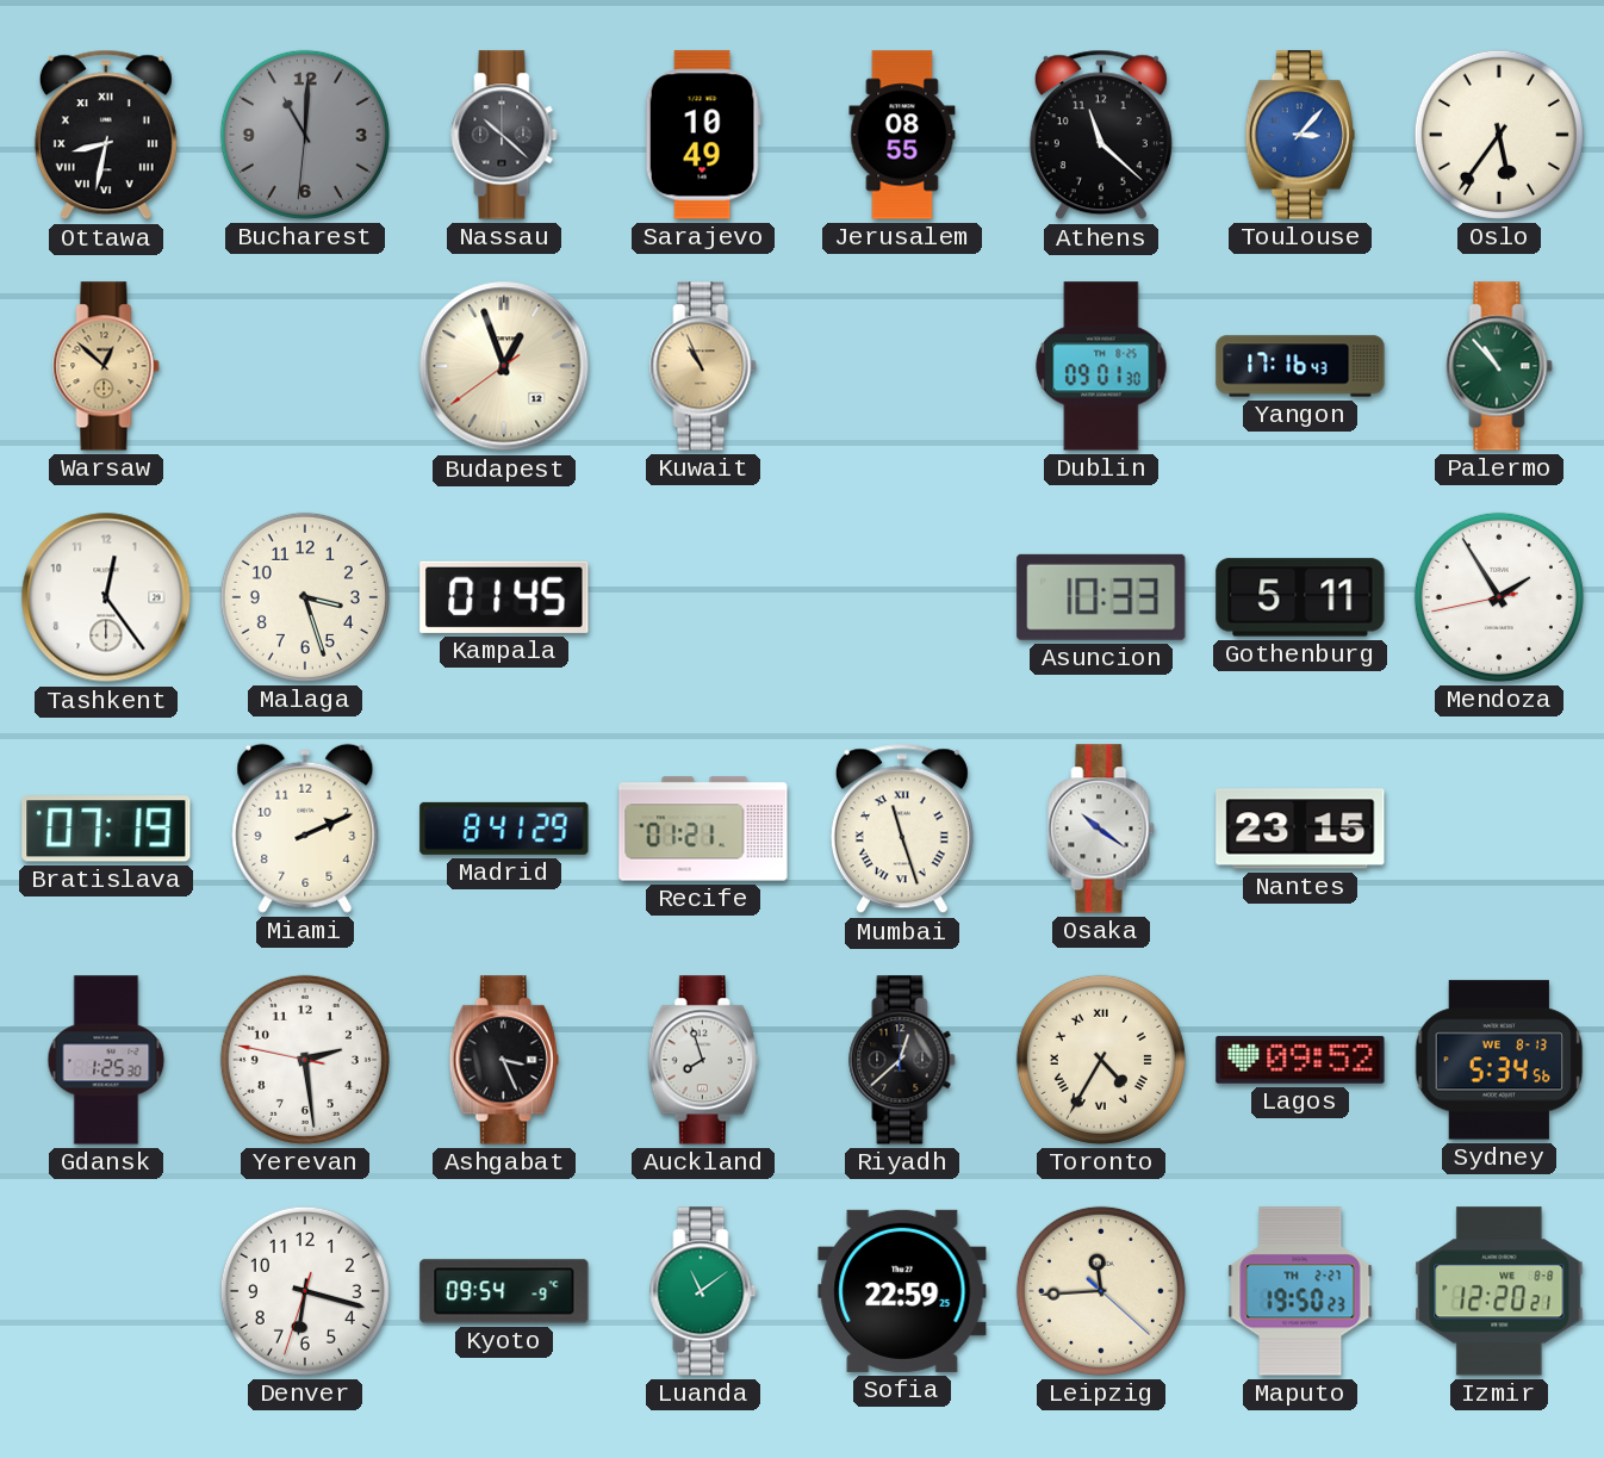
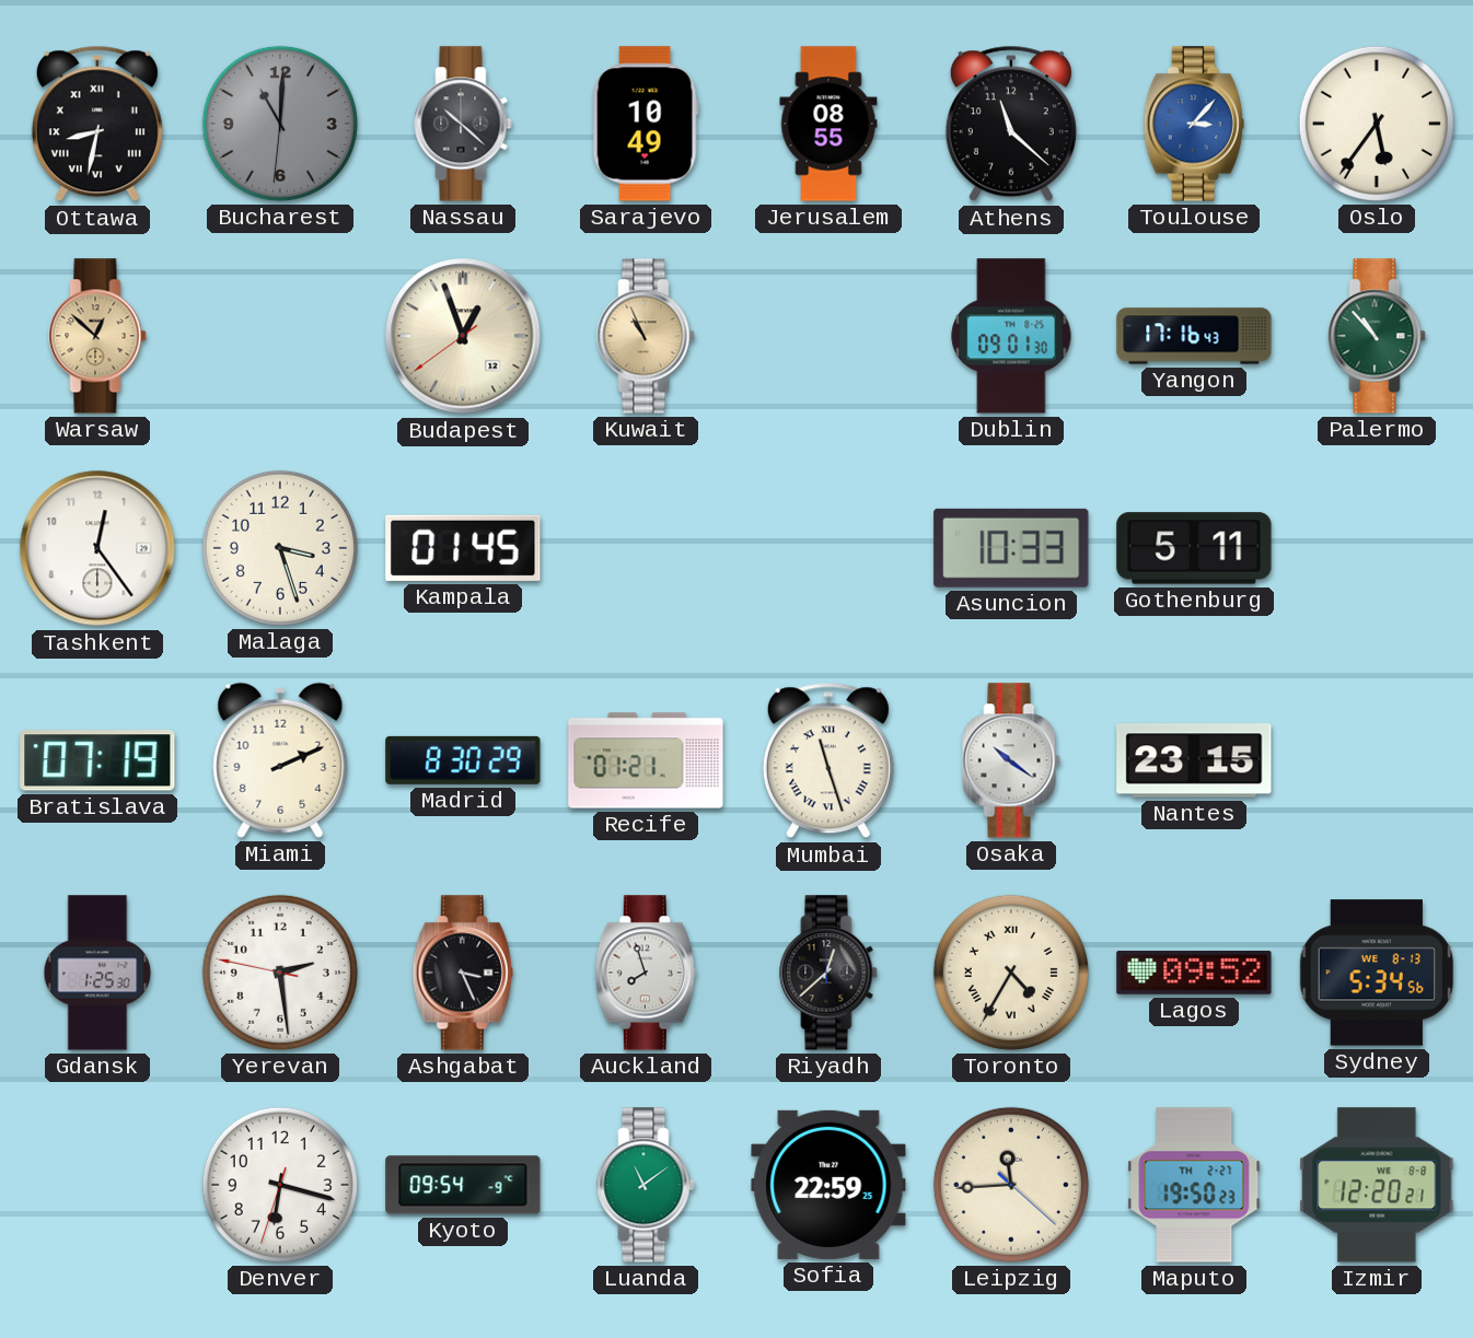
Mendoza: 1:54 -> none
Madrid: 8:41 -> 8:30
